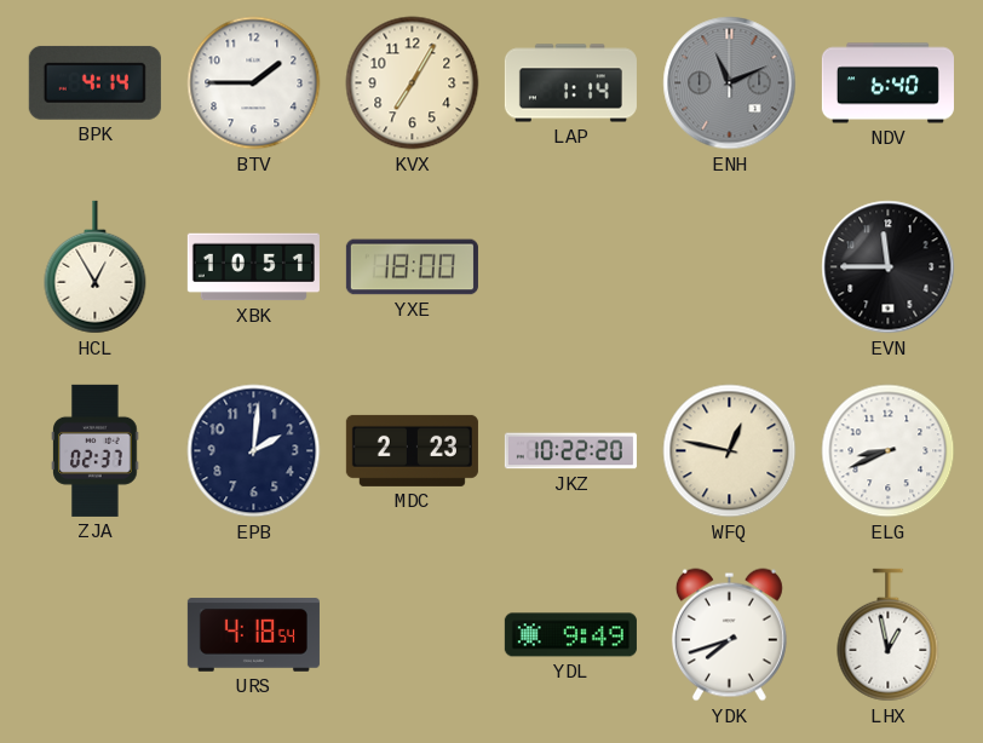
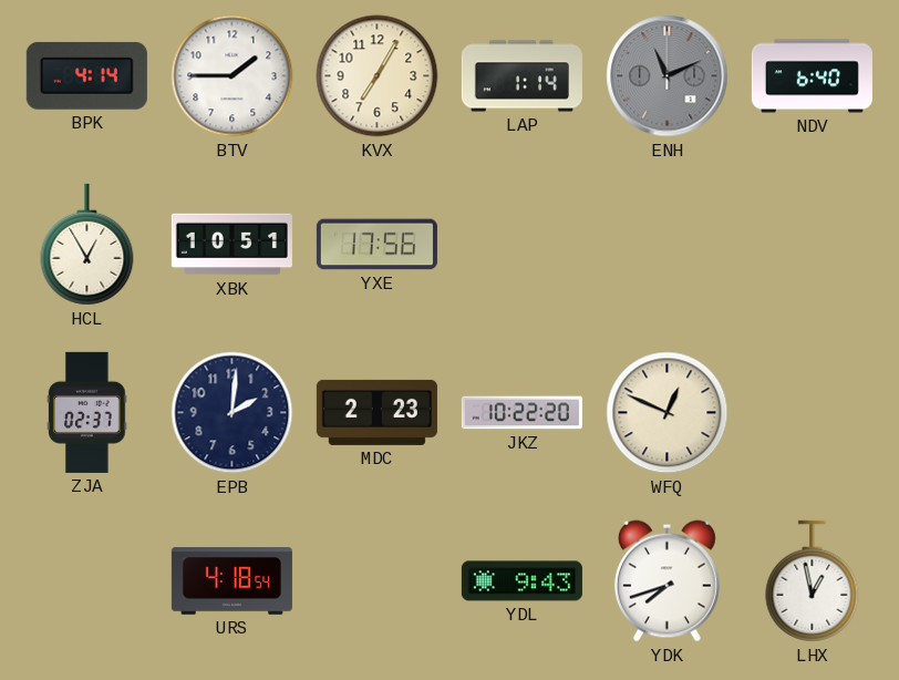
YXE: 18:00 -> 17:56
EVN: 11:45 -> none
WFQ: 12:47 -> 12:49
ELG: 8:41 -> none
YDL: 9:49 -> 9:43
